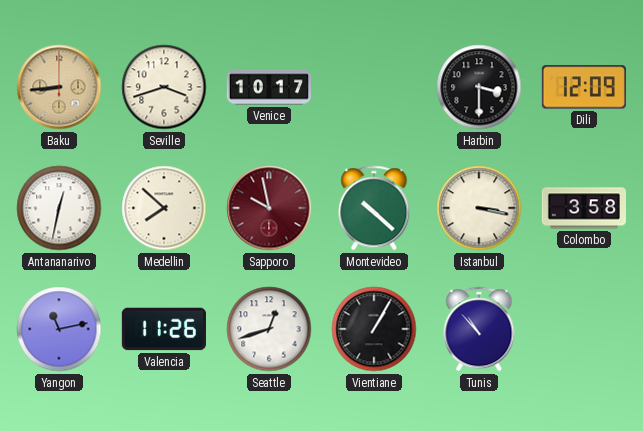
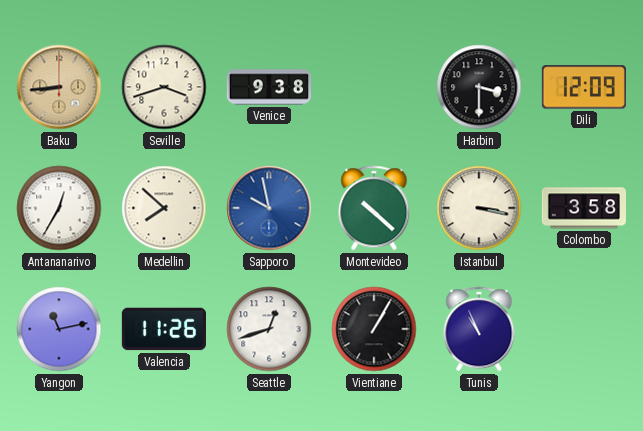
Venice: 10:17 -> 9:38
Antananarivo: 12:32 -> 12:35
Sapporo dial: burgundy -> blue
Tunis: 10:53 -> 10:56
